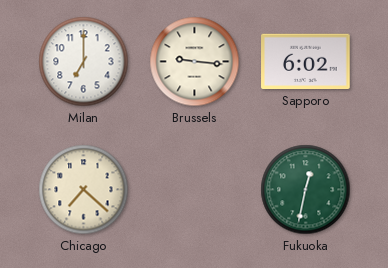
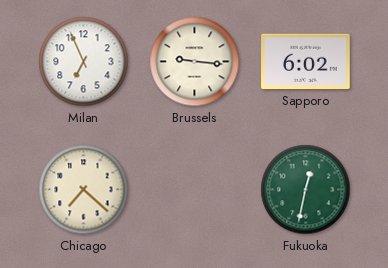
Milan: 7:00 -> 6:56
